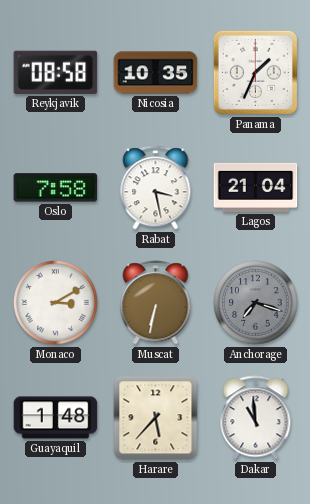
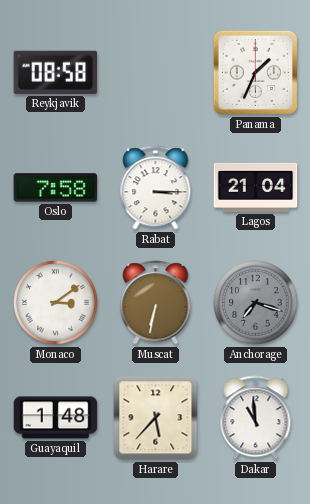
Nicosia: 10:35 -> none
Rabat: 3:28 -> 3:15
Monaco: 3:10 -> 3:09
